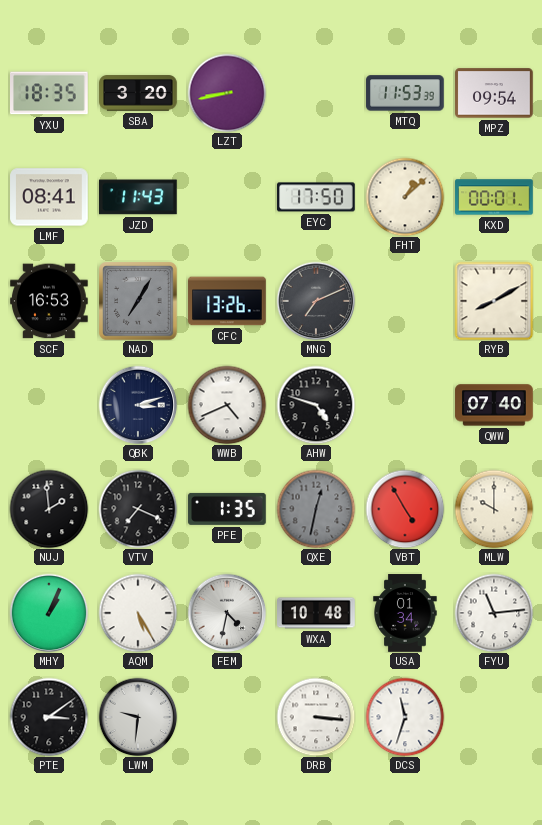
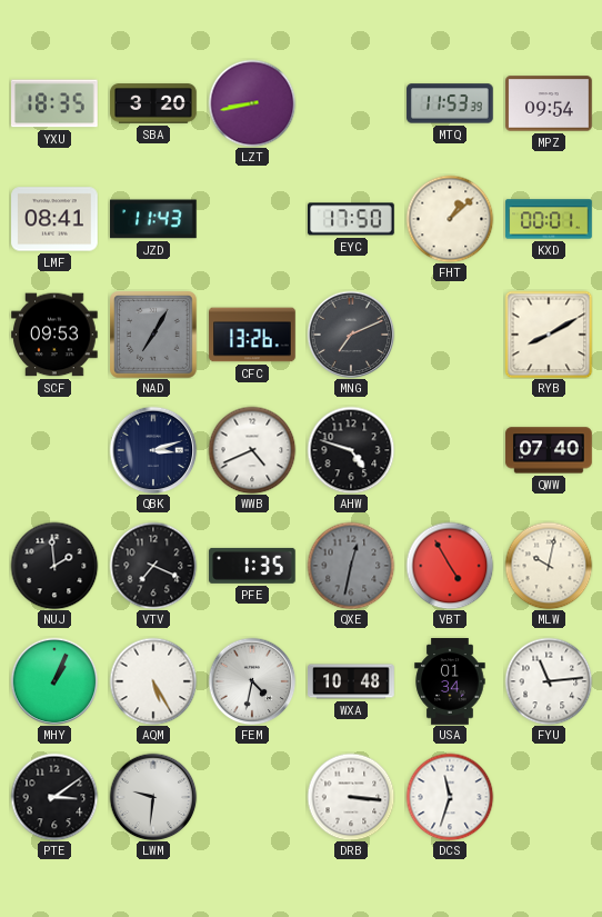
SCF: 16:53 -> 09:53
MLW: 10:00 -> 10:02
